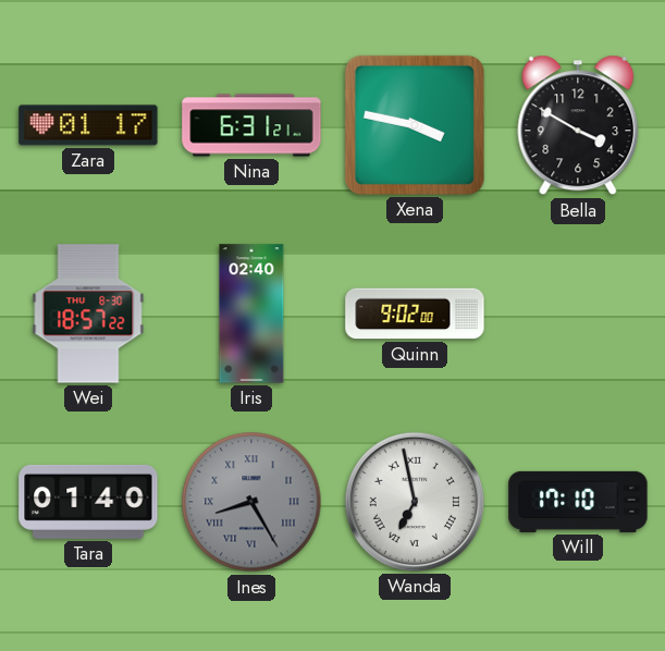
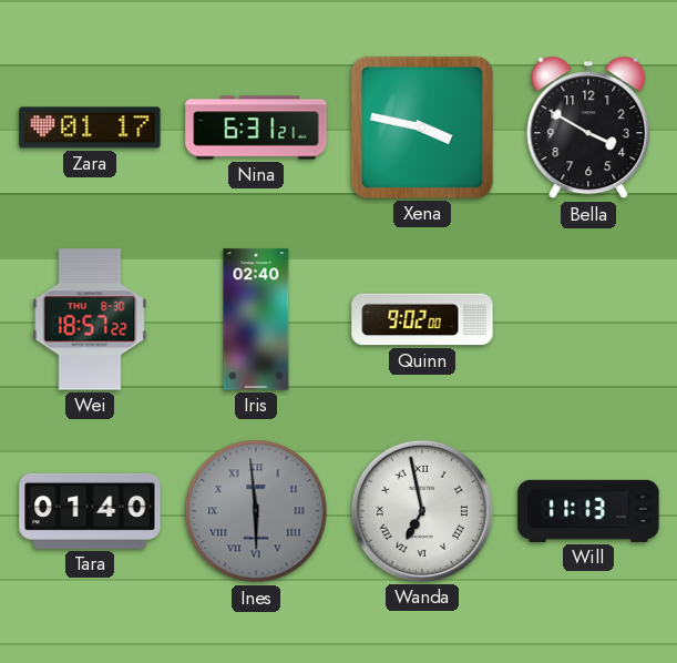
Ines: 8:25 -> 5:59
Will: 17:10 -> 11:13
